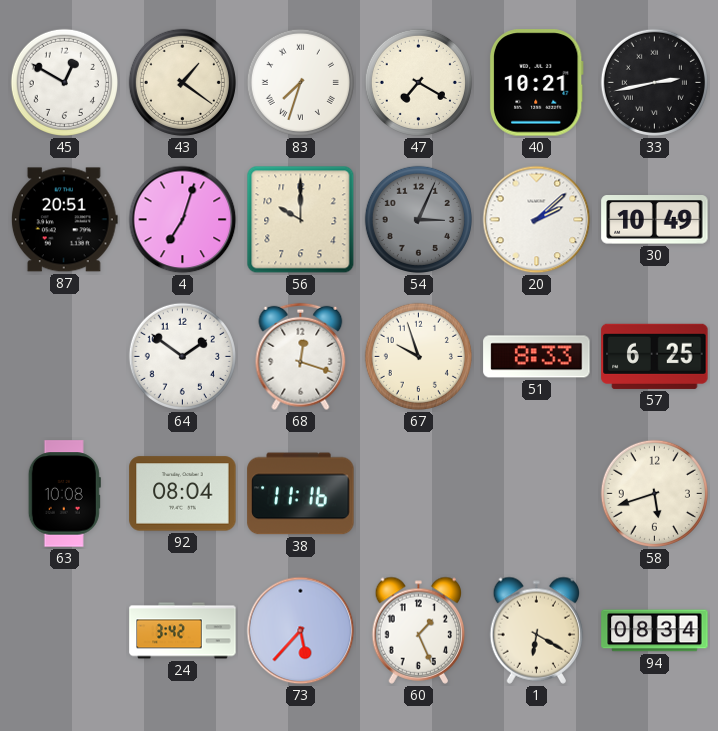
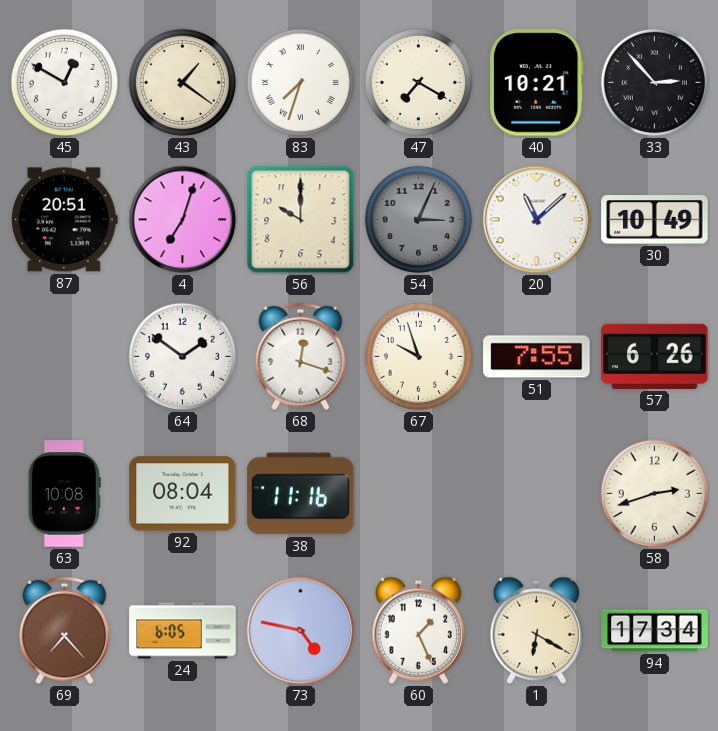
33: 2:43 -> 2:53
20: 2:08 -> 11:08
51: 8:33 -> 7:55
57: 6:25 -> 6:26
58: 5:42 -> 2:42
69: none -> 7:23
24: 3:42 -> 6:05
73: 5:37 -> 4:47
94: 08:34 -> 17:34
